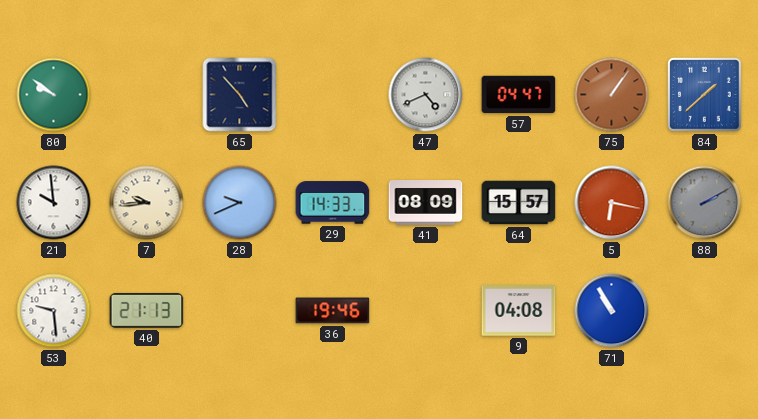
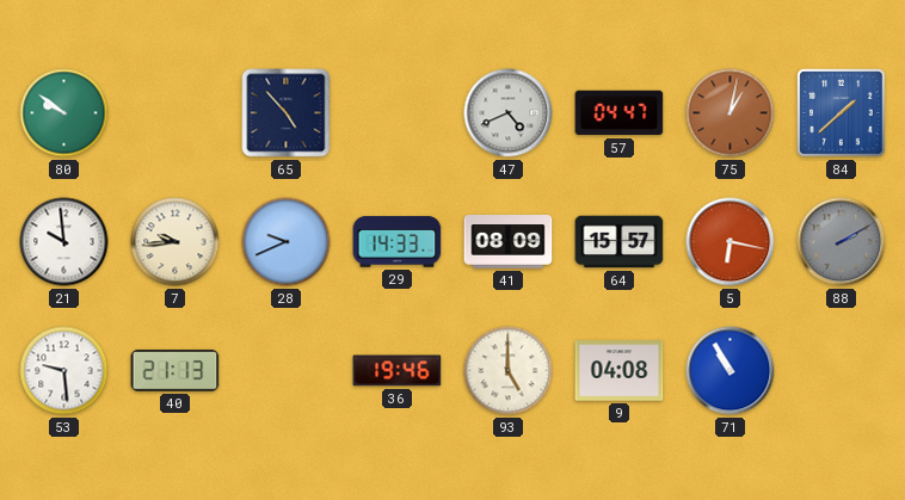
75: 1:06 -> 1:02
93: none -> 5:00
